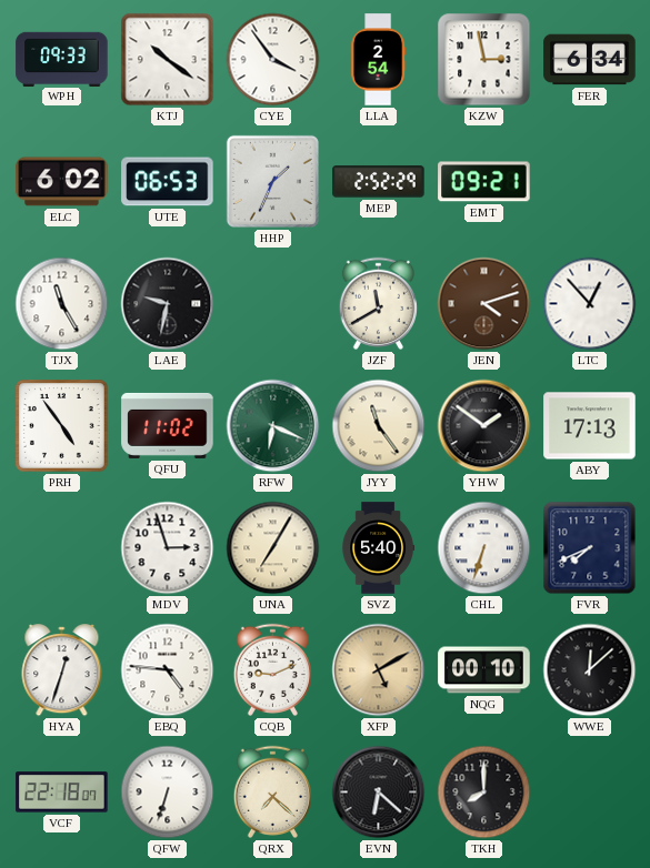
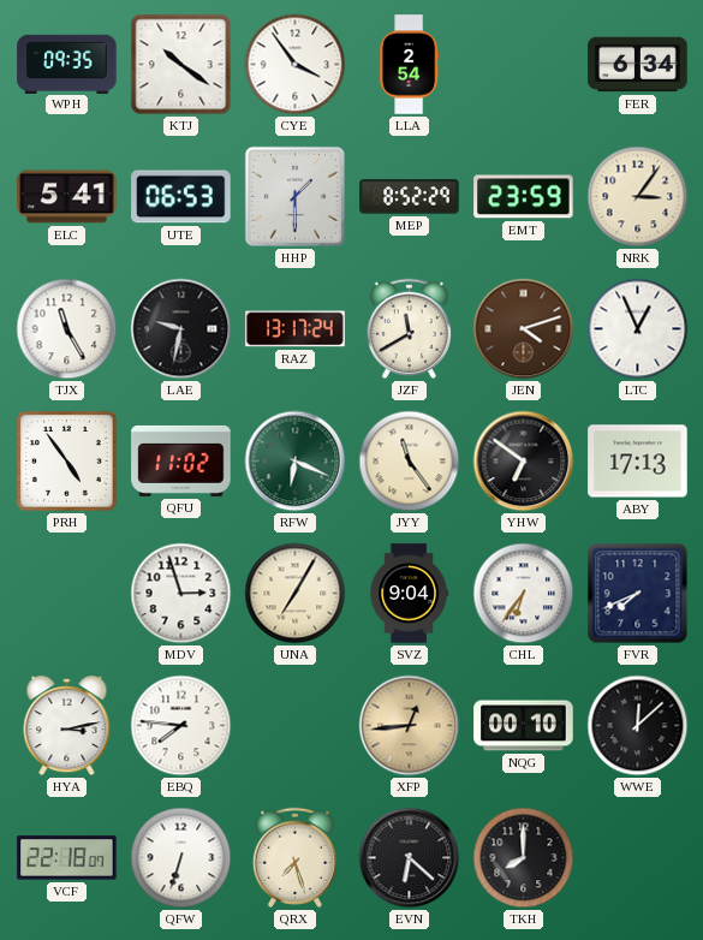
WPH: 09:33 -> 09:35
KZW: 2:58 -> none
ELC: 6:02 -> 5:41
HHP: 1:34 -> 1:30
MEP: 2:52 -> 8:52
EMT: 09:21 -> 23:59
NRK: none -> 3:06
RAZ: none -> 13:17
LTC: 12:53 -> 12:56
YHW: 1:51 -> 6:51
SVZ: 5:40 -> 9:04
CHL: 6:33 -> 6:36
HYA: 12:33 -> 3:13
EBQ: 4:46 -> 7:46
CQB: 9:11 -> none
XFP: 5:10 -> 12:44
QRX: 7:22 -> 7:27
